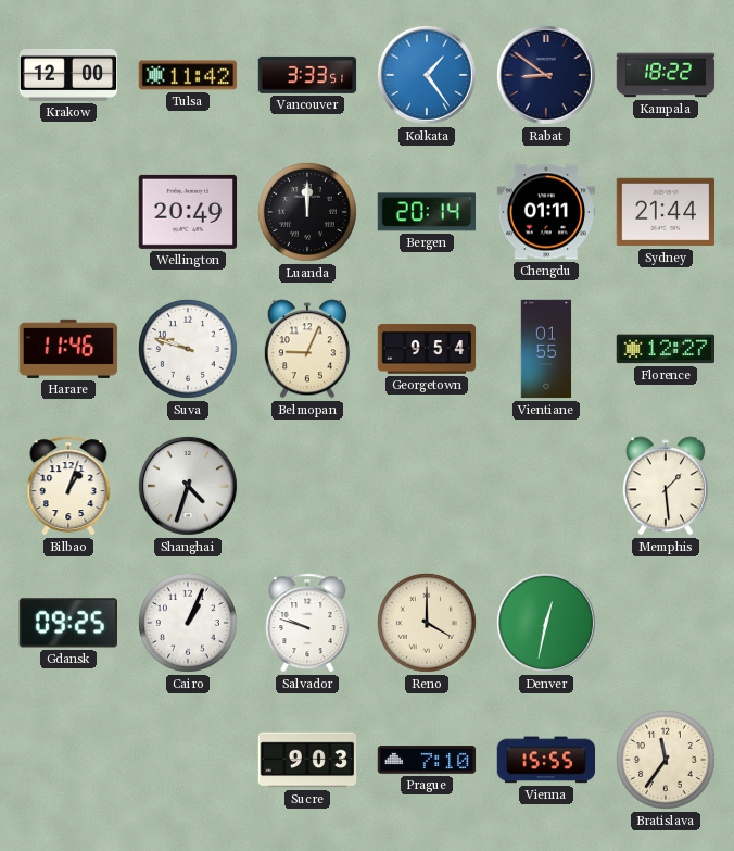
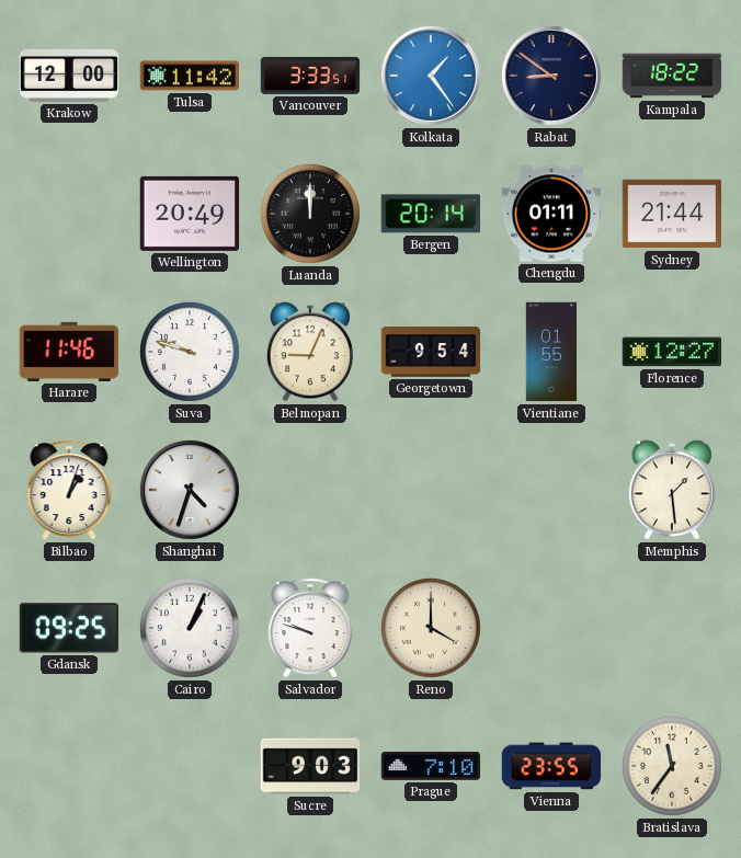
Denver: 12:32 -> none
Vienna: 15:55 -> 23:55
